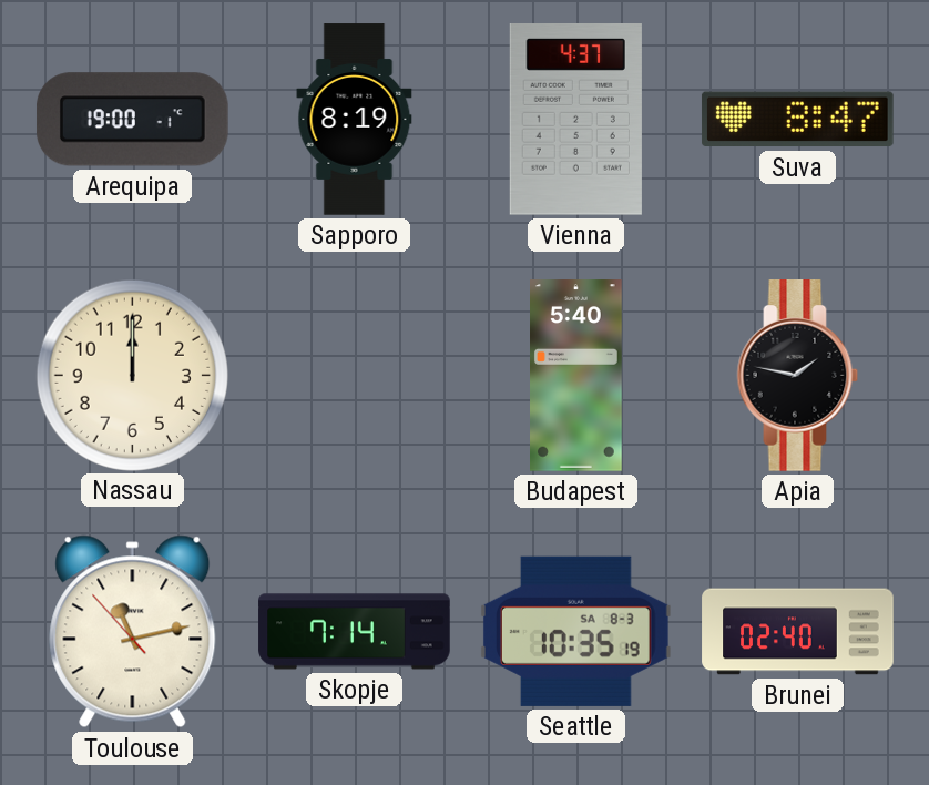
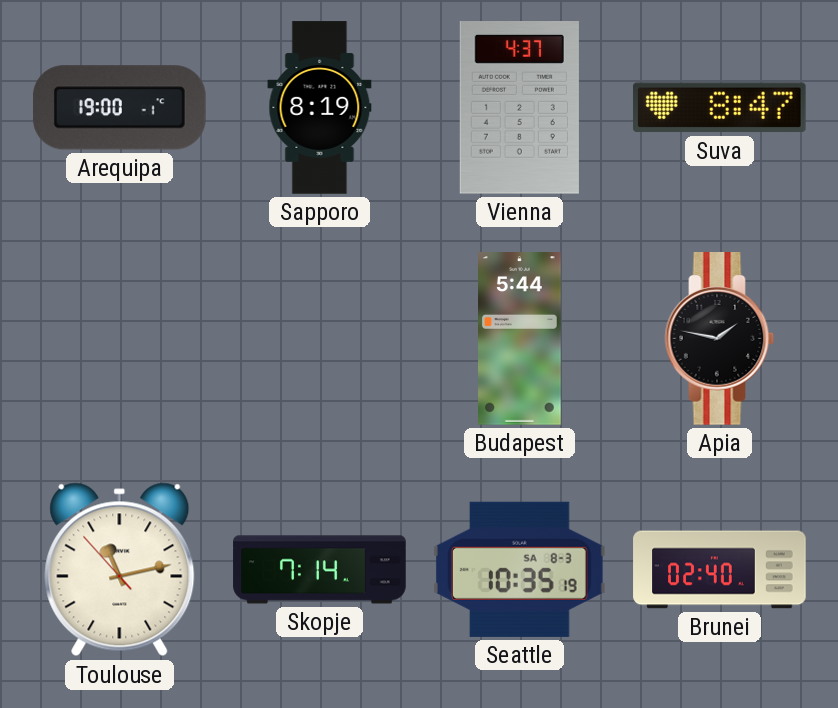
Nassau: 12:00 -> none
Budapest: 5:40 -> 5:44
